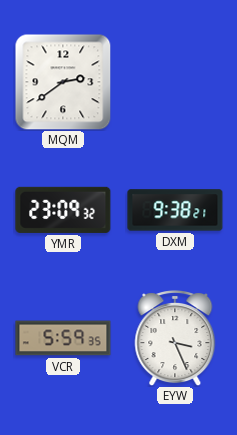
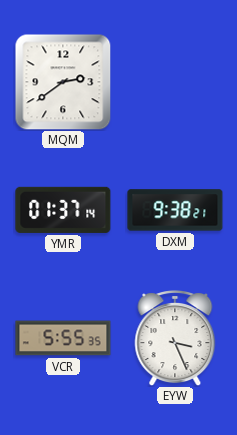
YMR: 23:09 -> 01:37
VCR: 5:59 -> 5:55
